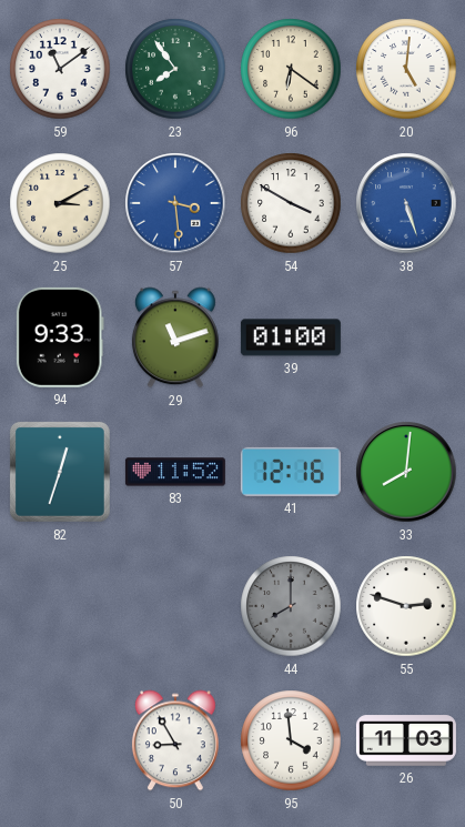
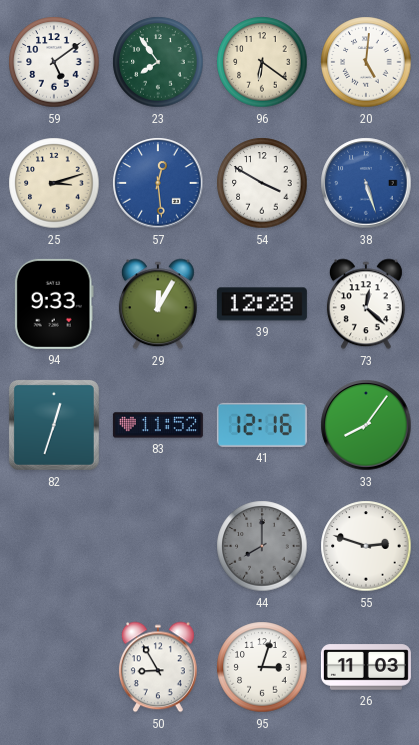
59: 11:09 -> 5:09
25: 3:10 -> 3:12
57: 3:29 -> 12:29
29: 11:12 -> 12:05
39: 01:00 -> 12:28
73: none -> 12:22
33: 8:01 -> 8:06
95: 3:59 -> 3:03
